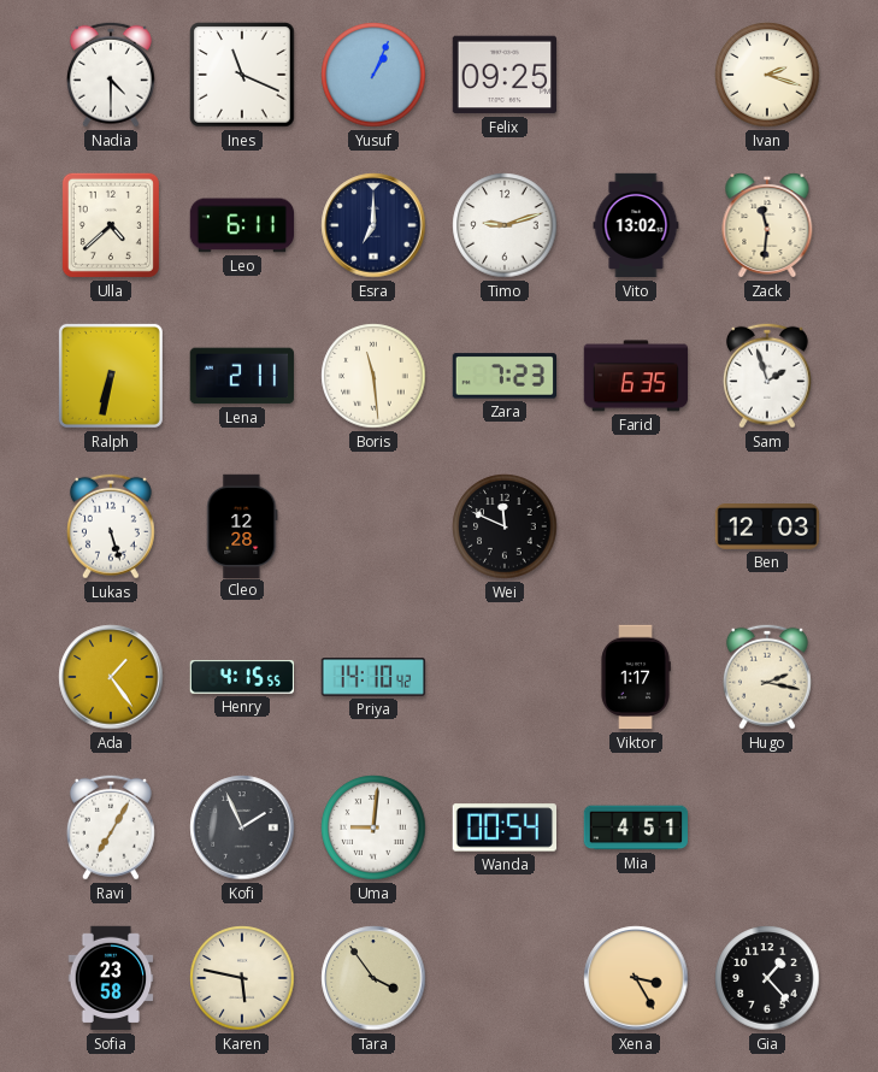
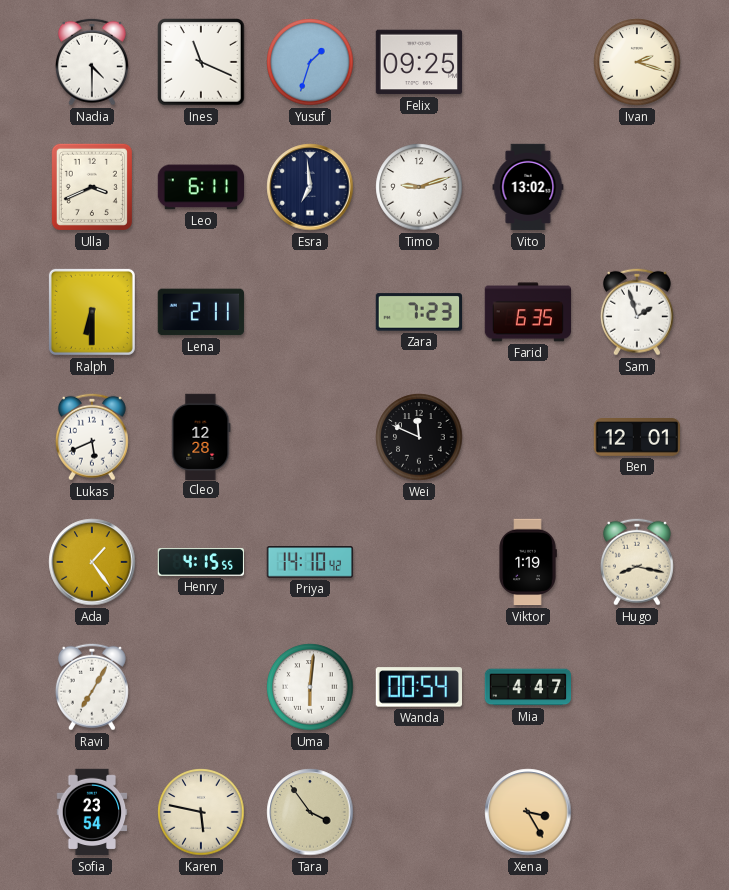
Yusuf: 1:04 -> 1:33
Ulla: 4:38 -> 3:41
Esra: 7:00 -> 6:59
Zack: 11:31 -> none
Ralph: 6:32 -> 6:30
Boris: 11:29 -> none
Lukas: 5:27 -> 5:41
Ben: 12:03 -> 12:01
Viktor: 1:17 -> 1:19
Hugo: 2:17 -> 8:17
Kofi: 1:56 -> none
Uma: 9:01 -> 6:01
Mia: 4:51 -> 4:47
Sofia: 23:58 -> 23:54
Gia: 1:23 -> none
